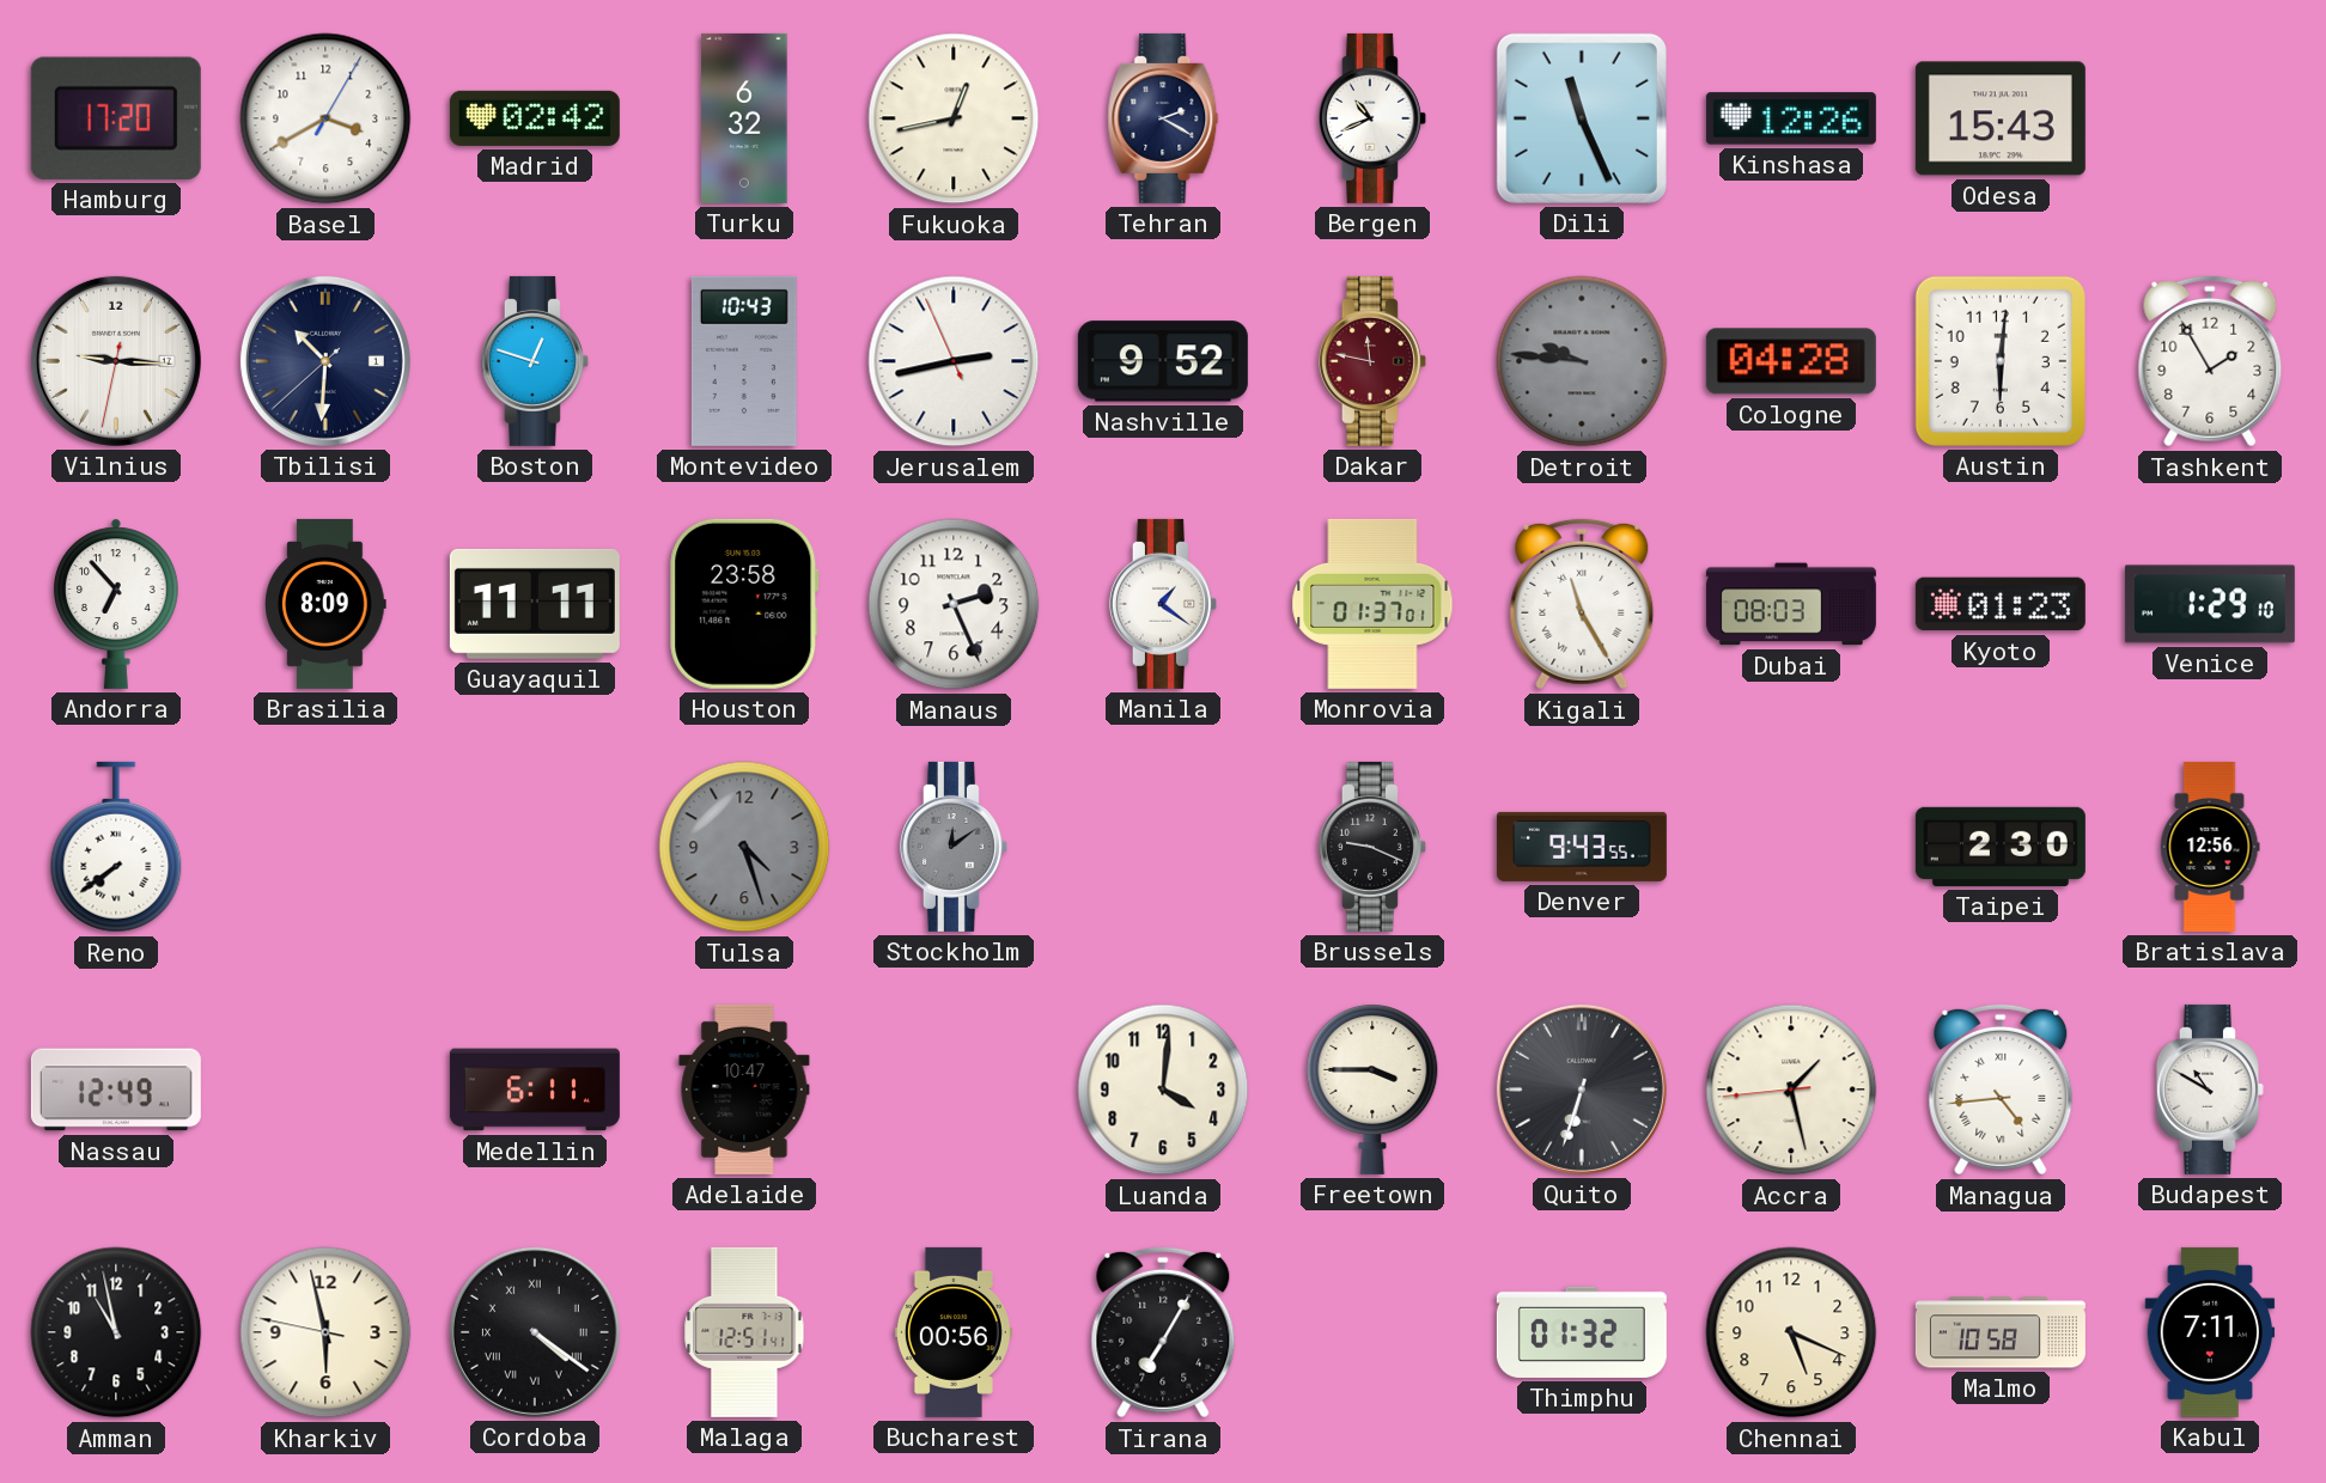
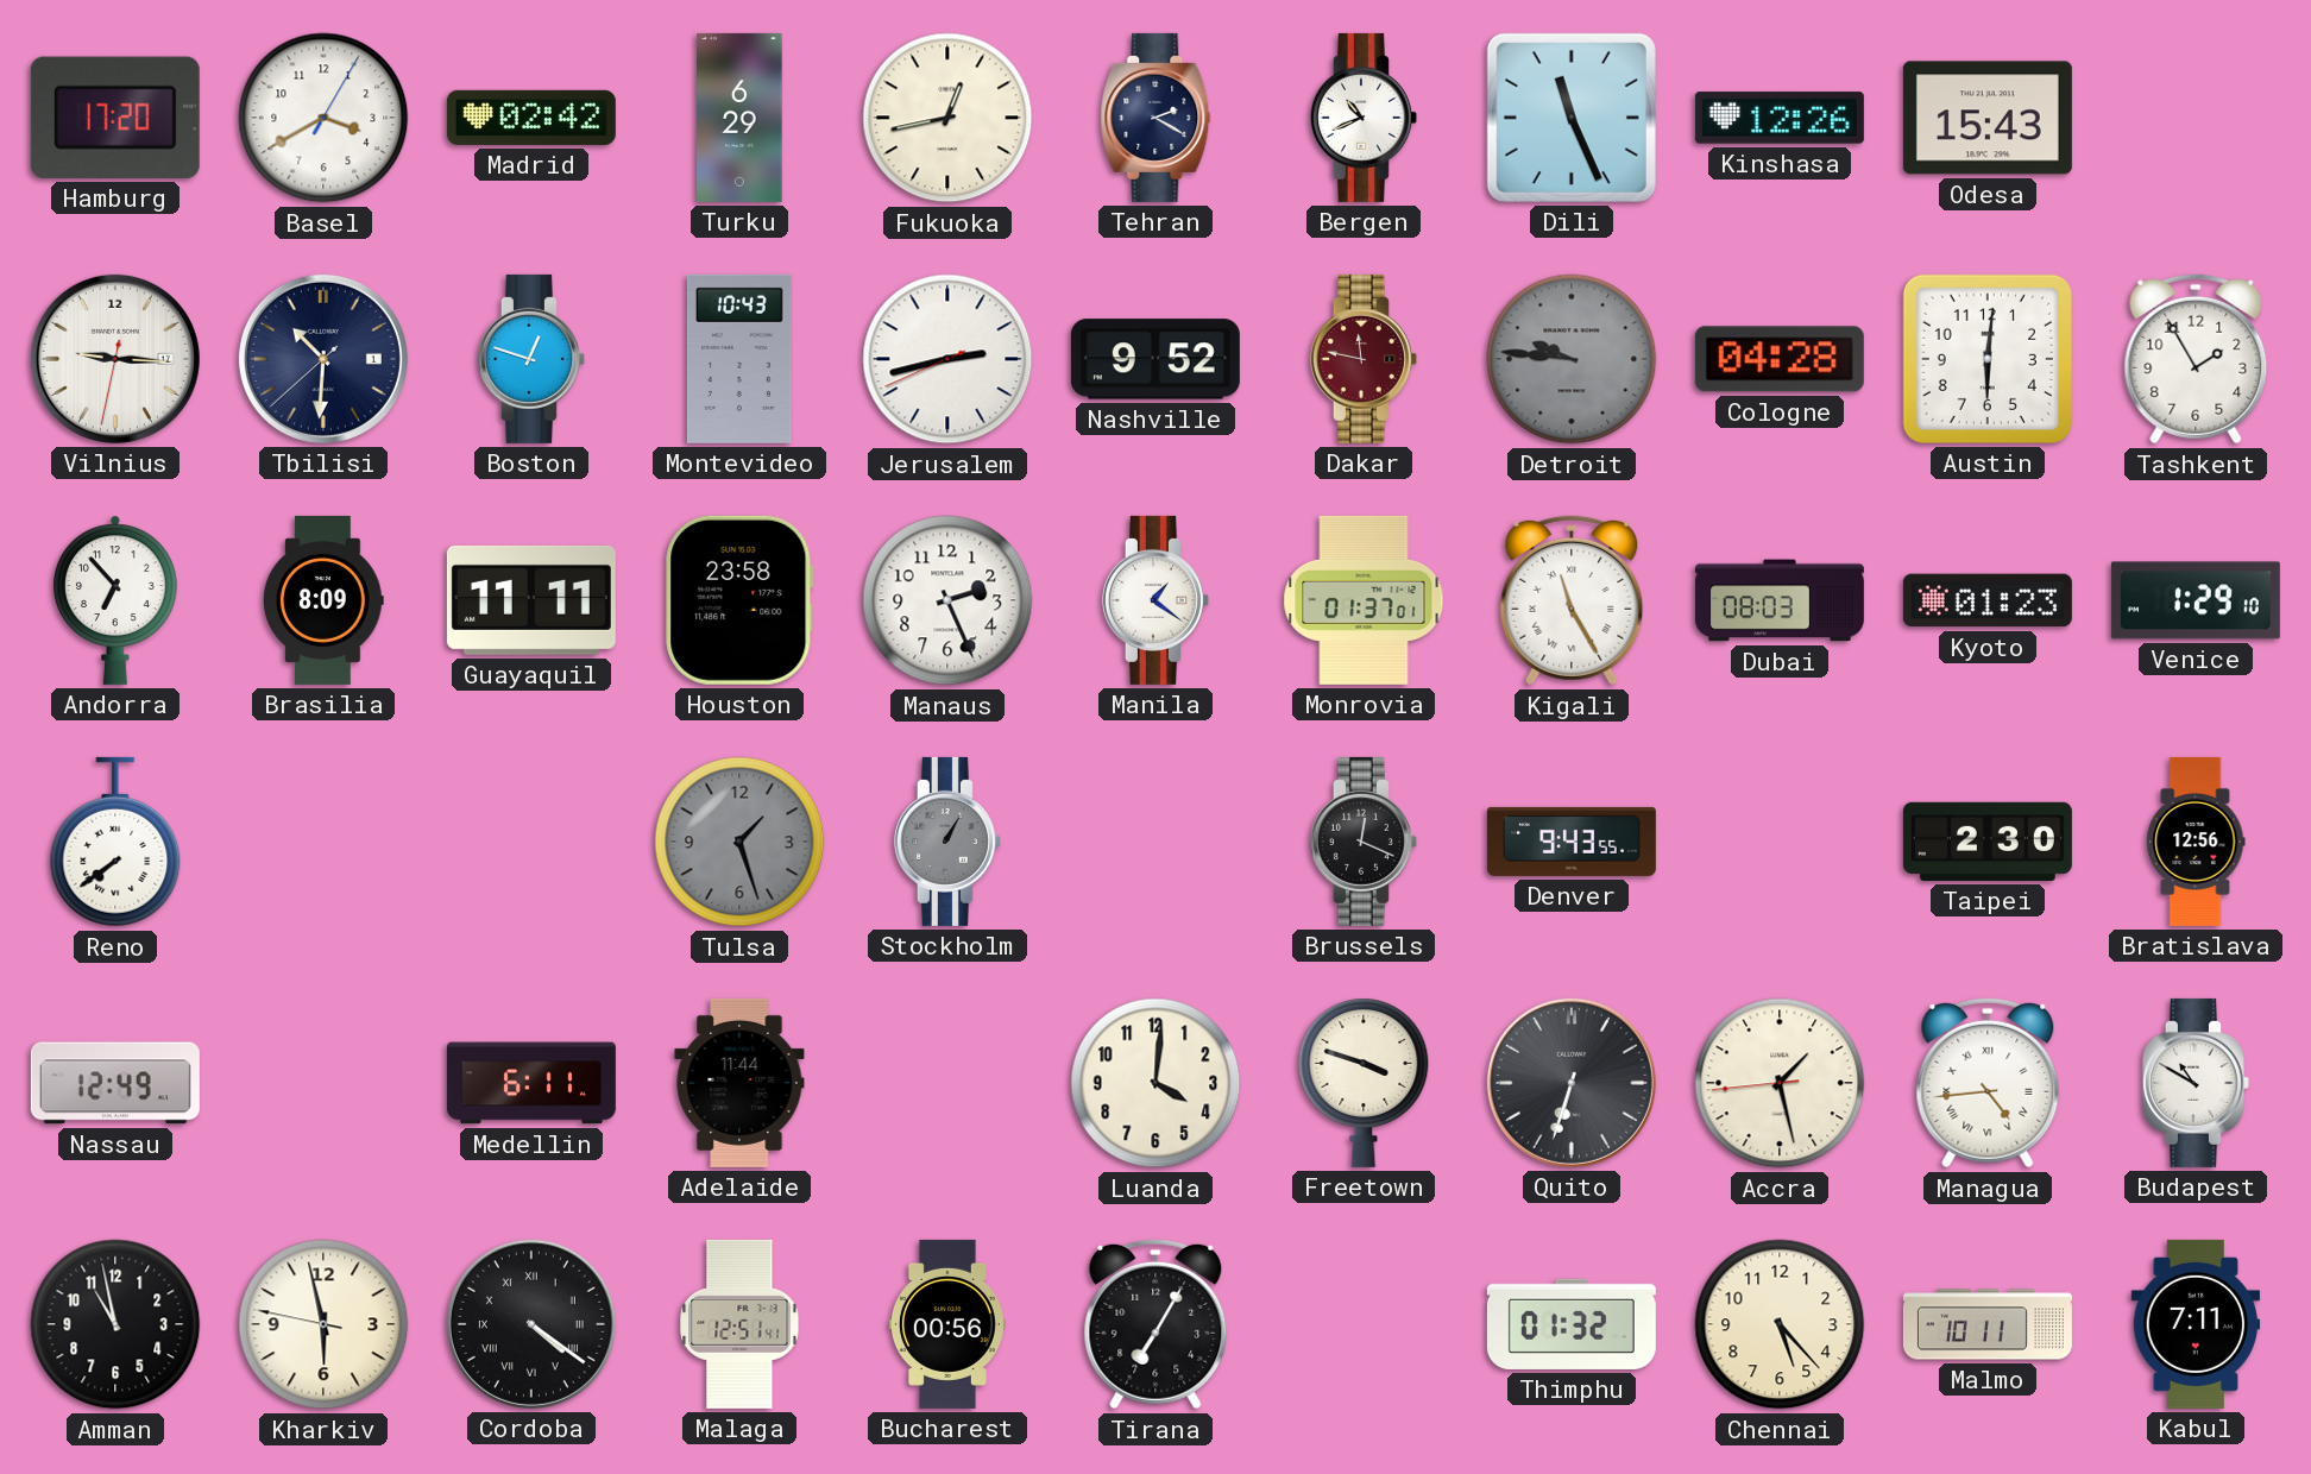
Turku: 6:32 -> 6:29
Jerusalem: 2:42:56 -> 2:42:41
Tulsa: 4:27 -> 1:27
Stockholm: 12:09 -> 1:05
Brussels: 9:19 -> 12:19
Adelaide: 10:47 -> 11:44
Freetown: 3:45 -> 3:48
Chennai: 5:19 -> 5:23
Malmo: 10:58 -> 10:11
